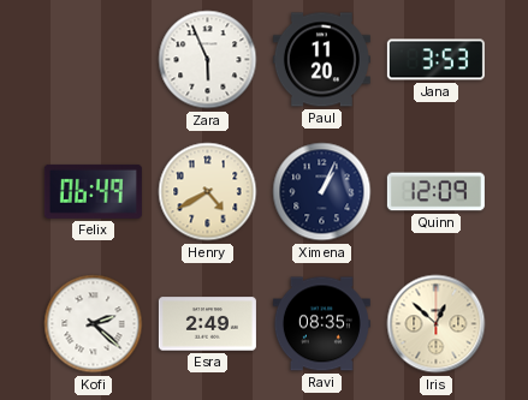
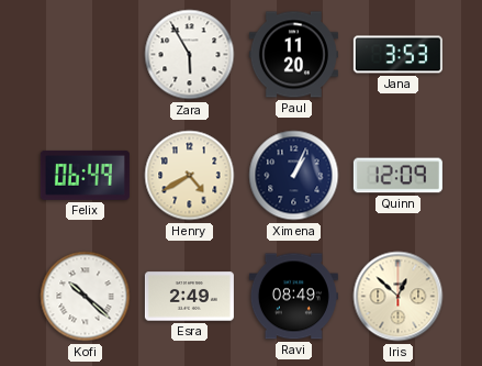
Zara: 5:56 -> 5:55
Kofi: 2:22 -> 10:22
Ravi: 08:35 -> 08:49
